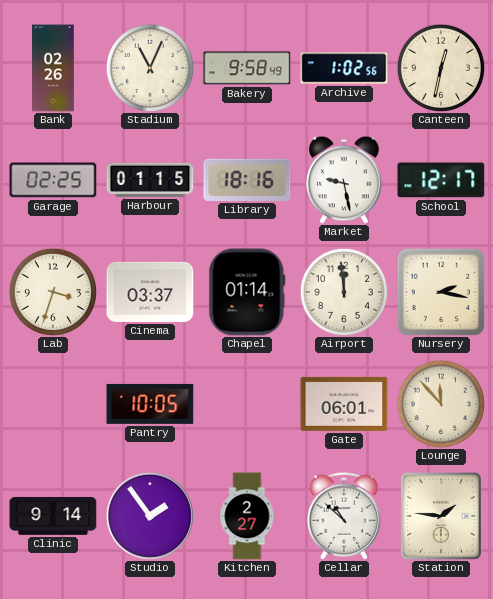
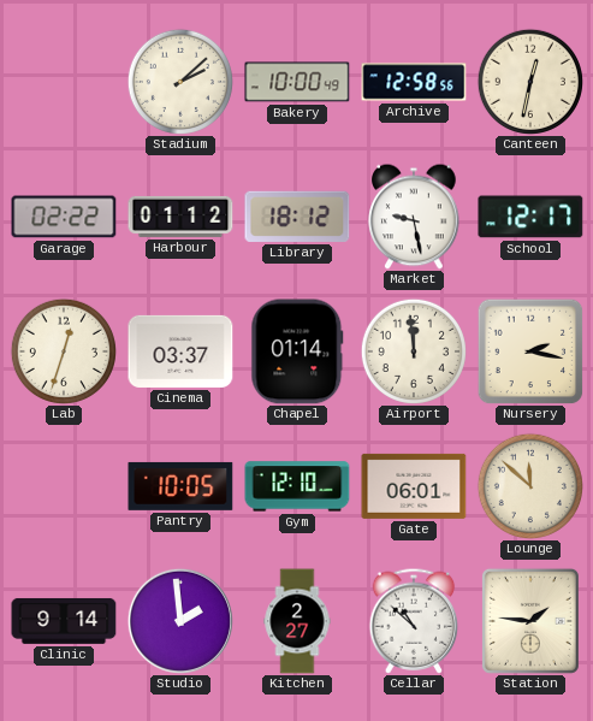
Bank: 02:26 -> none
Stadium: 11:04 -> 2:08
Bakery: 9:58 -> 10:00
Archive: 1:02 -> 12:58
Garage: 02:25 -> 02:22
Harbour: 01:15 -> 01:12
Library: 18:16 -> 18:12
Lab: 3:33 -> 12:33
Gym: none -> 12:10
Lounge: 11:53 -> 11:52
Studio: 1:54 -> 1:59
